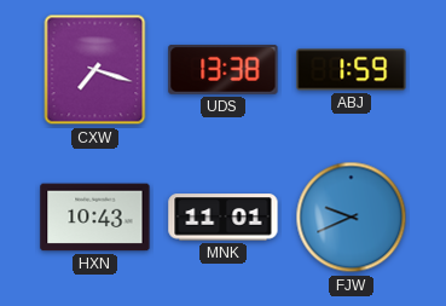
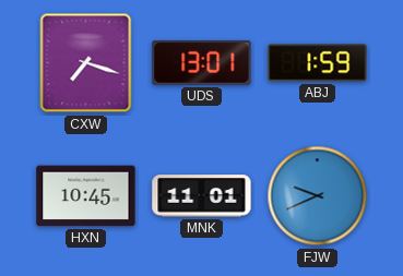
UDS: 13:38 -> 13:01
HXN: 10:43 -> 10:45
